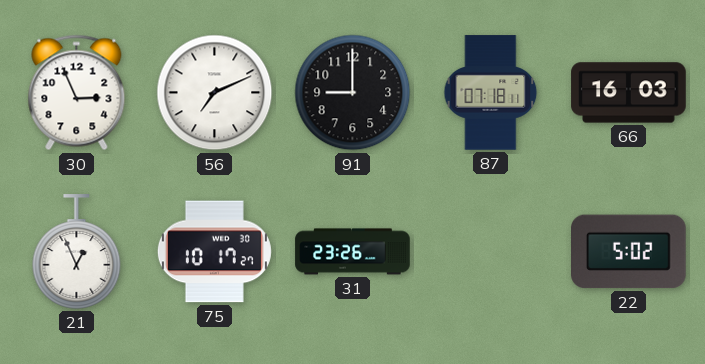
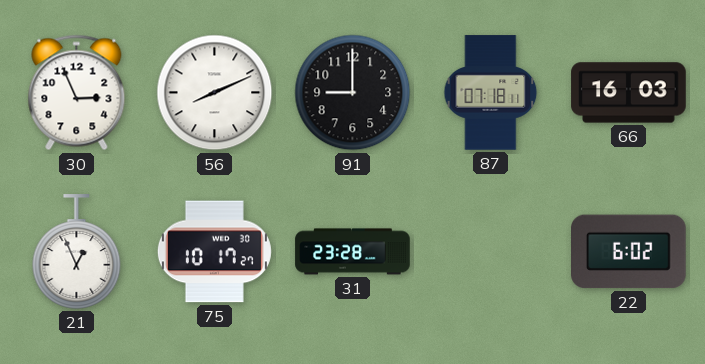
56: 7:11 -> 8:11
31: 23:26 -> 23:28
22: 5:02 -> 6:02
